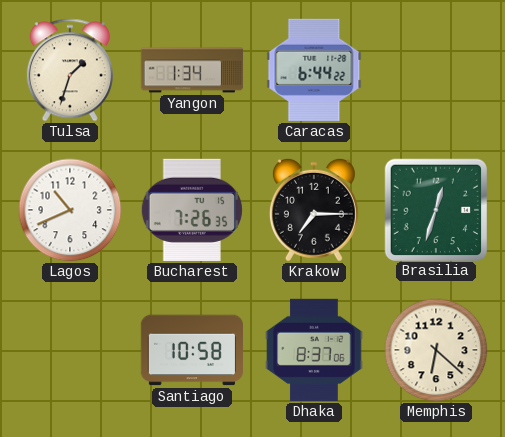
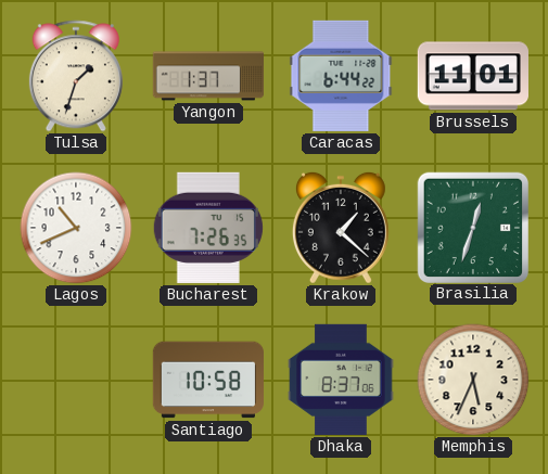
Yangon: 1:34 -> 1:37
Brussels: none -> 11:01
Krakow: 7:15 -> 1:22
Memphis: 6:22 -> 5:34
